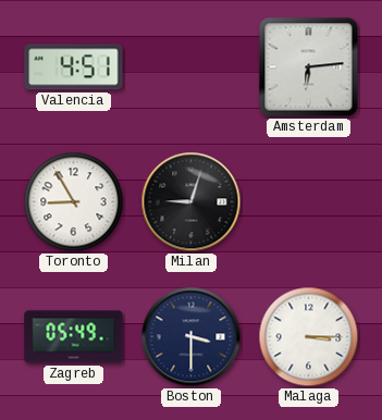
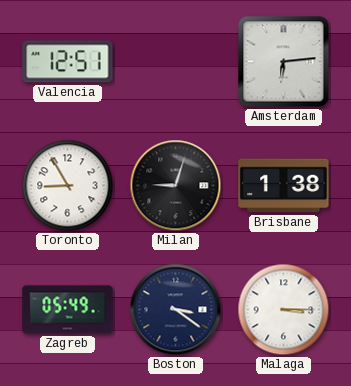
Valencia: 4:51 -> 12:51
Brisbane: none -> 1:38
Boston: 3:30 -> 3:21
